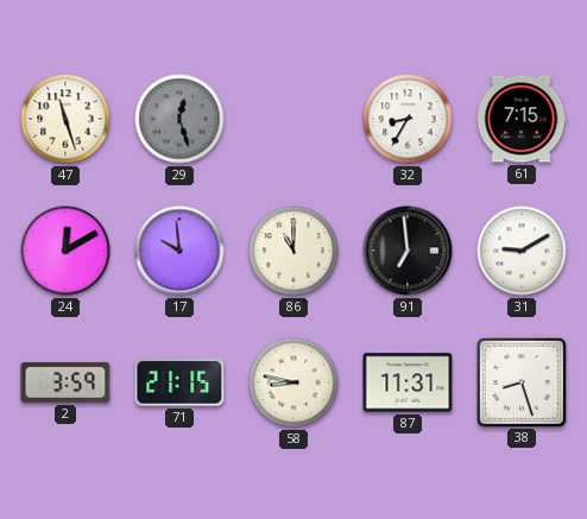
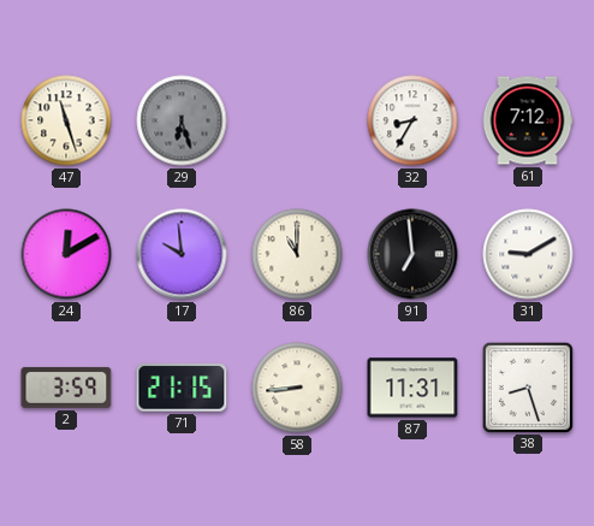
29: 12:27 -> 6:27
61: 7:15 -> 7:12
58: 8:47 -> 8:44
